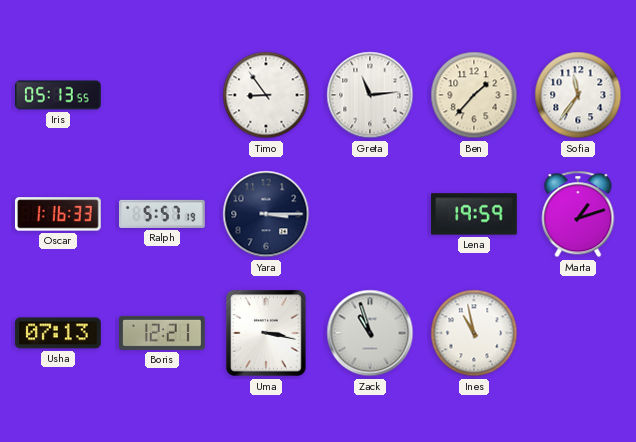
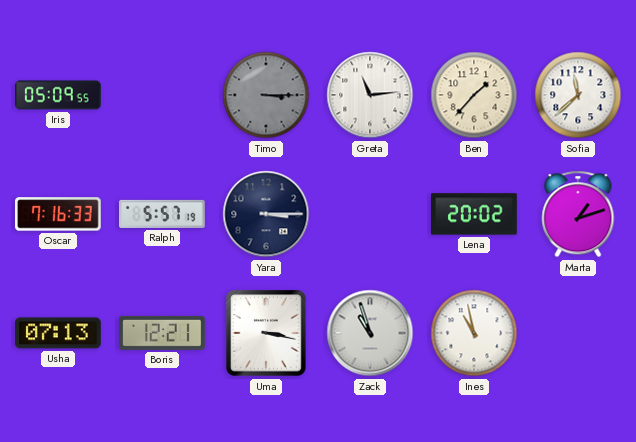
Iris: 05:13 -> 05:09
Timo: 8:54 -> 3:15
Timo dial: white -> grey
Sofia: 11:36 -> 11:38
Oscar: 1:16 -> 7:16
Lena: 19:59 -> 20:02
